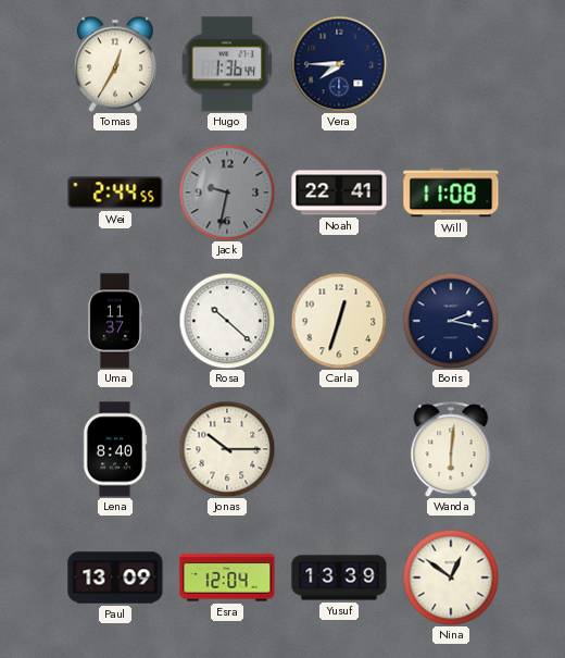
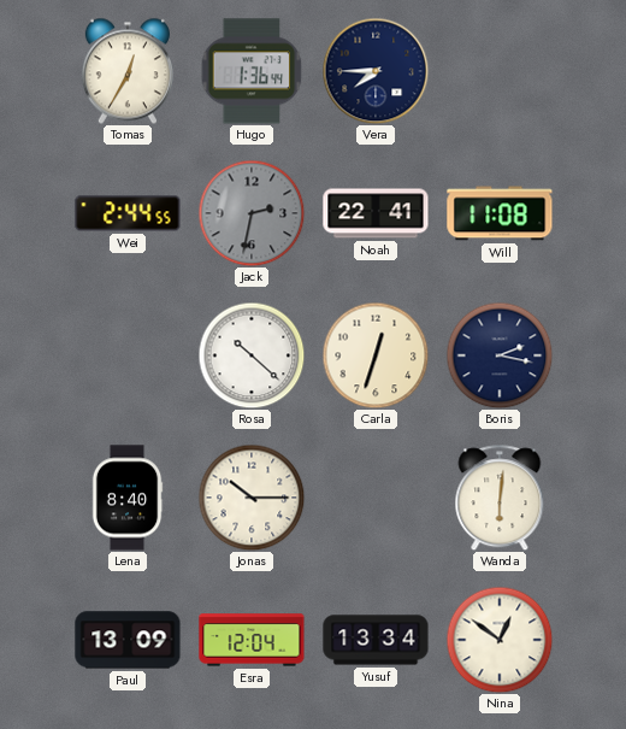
Jack: 9:32 -> 2:32
Uma: 11:37 -> none
Yusuf: 13:39 -> 13:34
